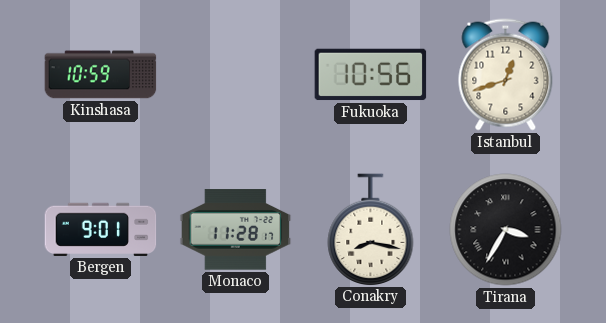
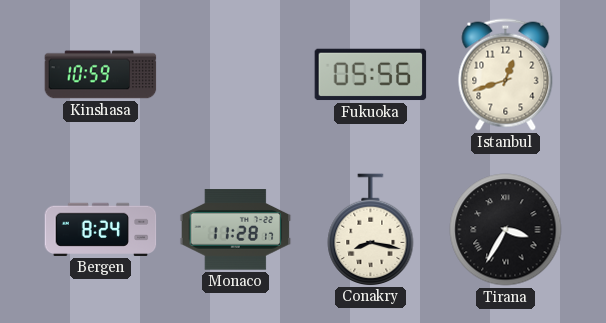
Fukuoka: 10:56 -> 05:56
Bergen: 9:01 -> 8:24
